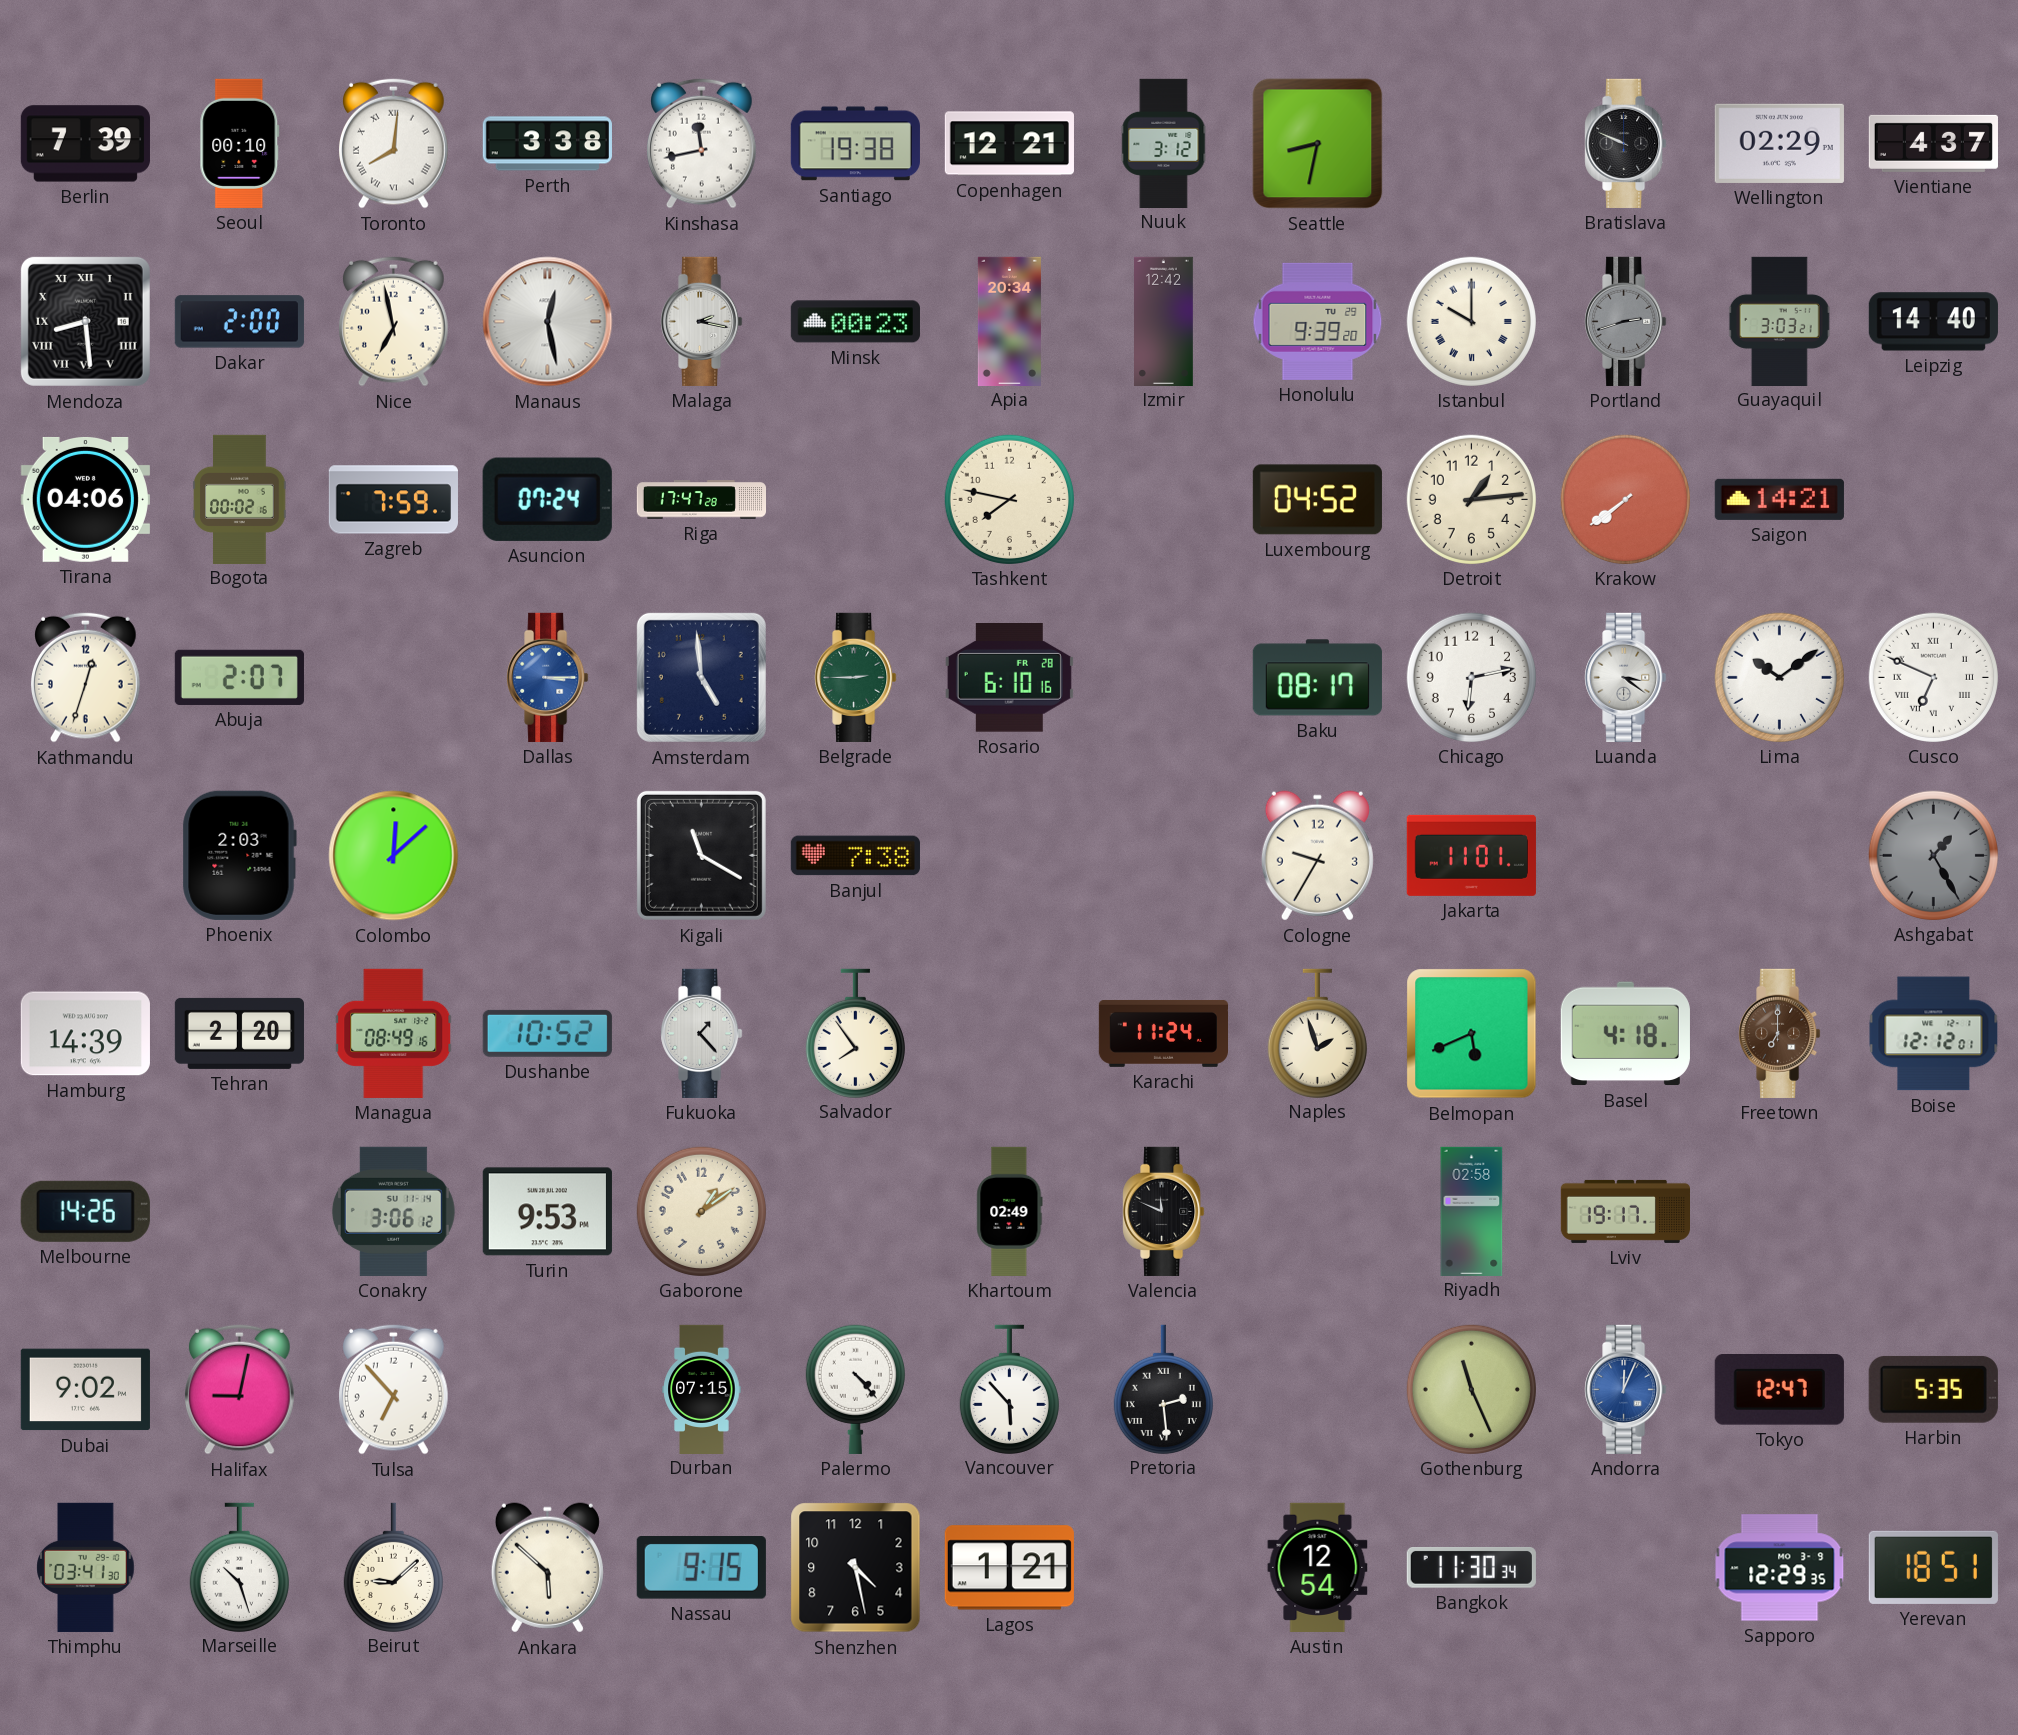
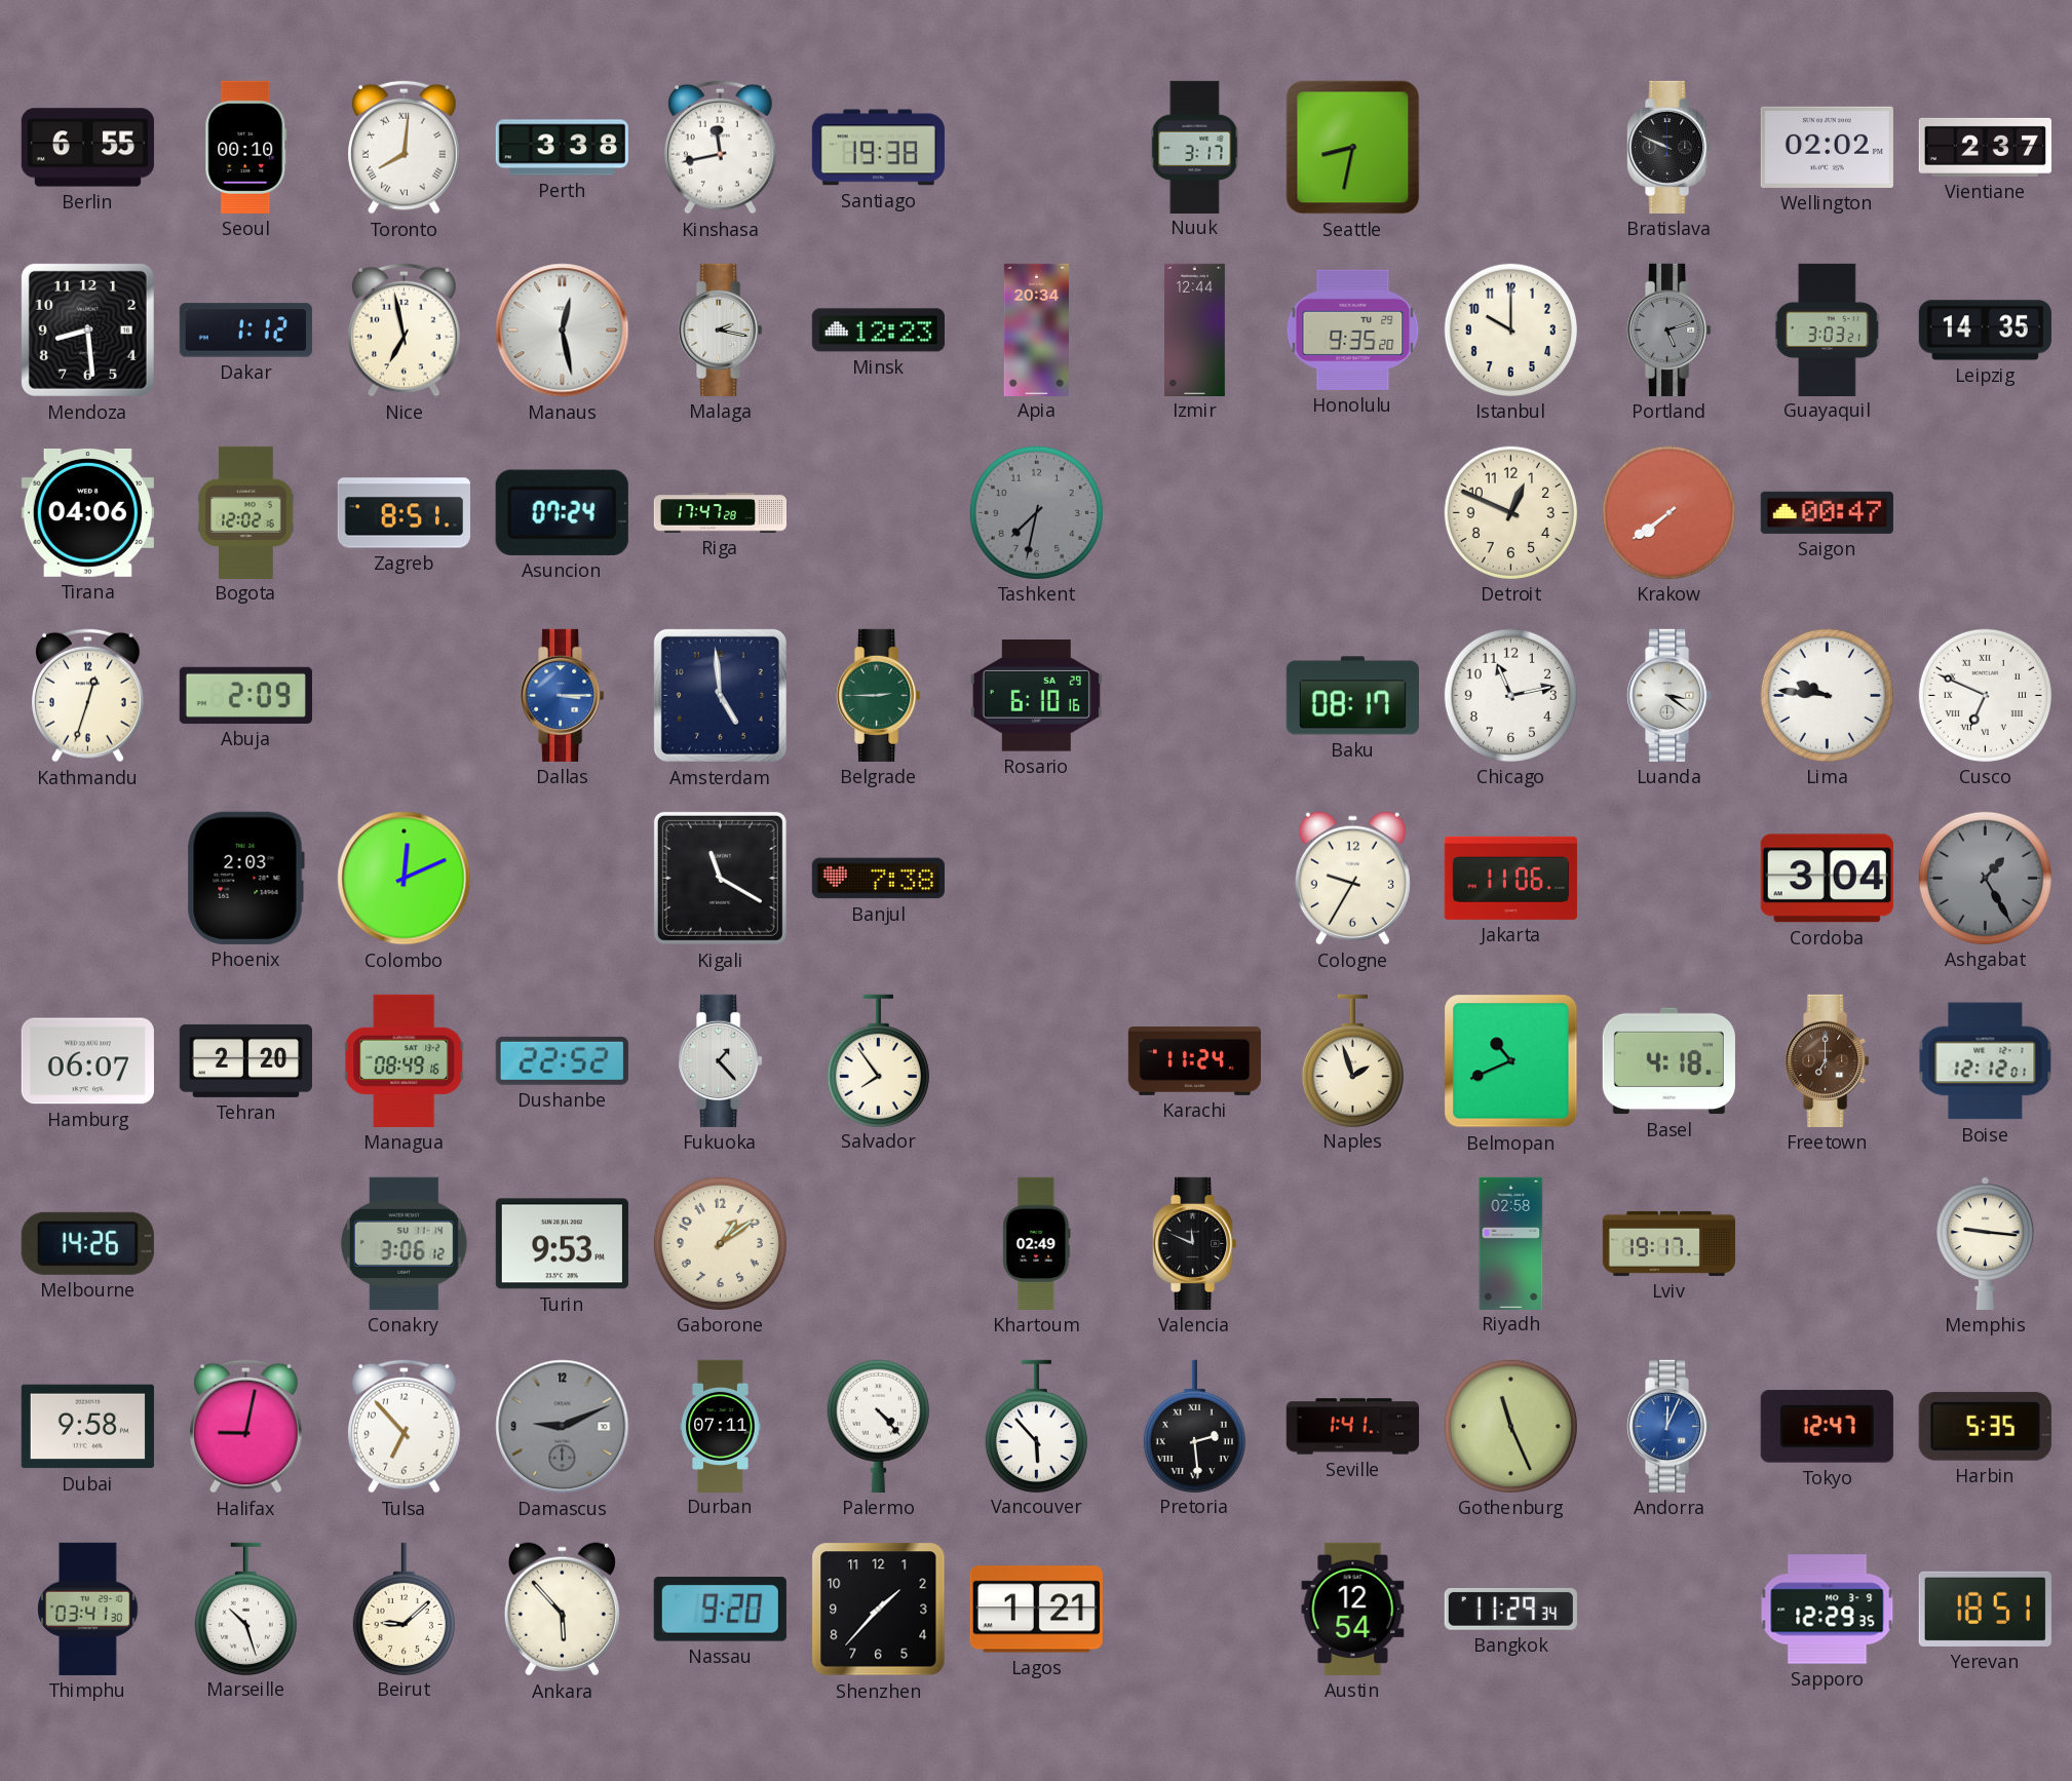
Berlin: 7:39 -> 6:55
Copenhagen: 12:21 -> none
Nuuk: 3:12 -> 3:17
Wellington: 02:29 -> 02:02
Vientiane: 4:37 -> 2:37
Mendoza numerals: Roman -> Arabic
Dakar: 2:00 -> 1:12
Minsk: 00:23 -> 12:23
Izmir: 12:42 -> 12:44
Honolulu: 9:39 -> 9:35
Istanbul numerals: Roman -> Arabic
Portland: 2:42 -> 5:12
Leipzig: 14:40 -> 14:35
Bogota: 00:02 -> 12:02
Zagreb: 7:59 -> 8:51
Tashkent: 7:47 -> 7:32
Tashkent dial: cream -> grey
Luxembourg: 04:52 -> none
Detroit: 1:14 -> 12:49
Saigon: 14:21 -> 00:47
Abuja: 2:07 -> 2:09
Rosario date: FR 28 -> SA 29
Chicago: 6:13 -> 11:13
Lima: 10:09 -> 9:46
Colombo: 12:08 -> 12:11
Jakarta: 11:01 -> 11:06
Cordoba: none -> 3:04
Hamburg: 14:39 -> 06:07
Dushanbe: 10:52 -> 22:52
Belmopan: 5:41 -> 10:41
Memphis: none -> 9:16
Dubai: 9:02 -> 9:58
Damascus: none -> 9:11
Durban: 07:15 -> 07:11
Seville: none -> 1:41
Ankara: 5:52 -> 5:53
Nassau: 9:15 -> 9:20
Shenzhen: 4:28 -> 1:37
Bangkok: 11:30 -> 11:29
